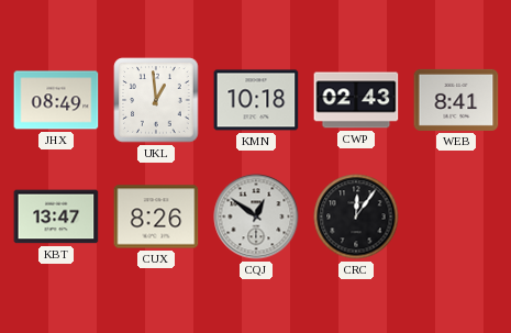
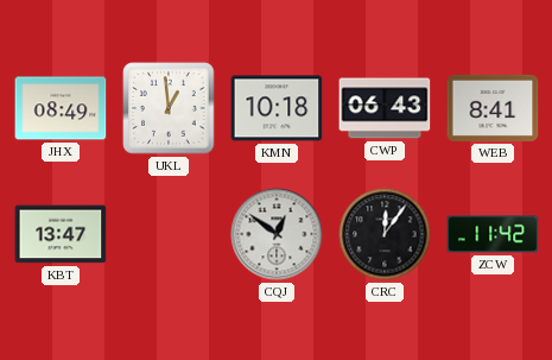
CWP: 02:43 -> 06:43
CUX: 8:26 -> none
ZCW: none -> 11:42
